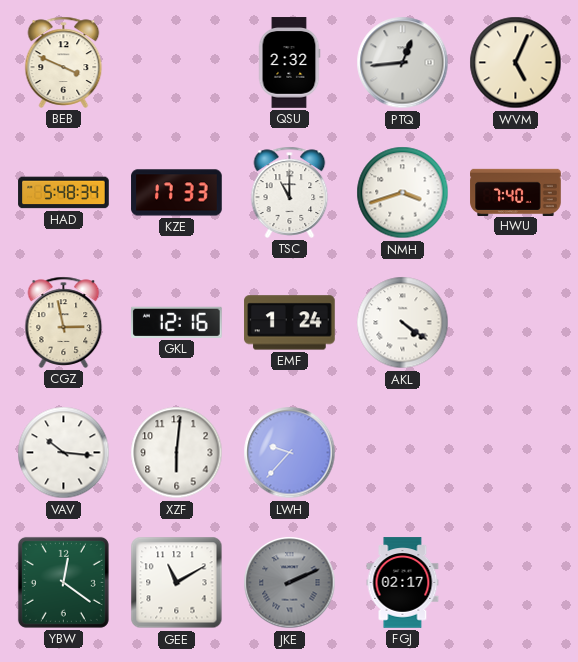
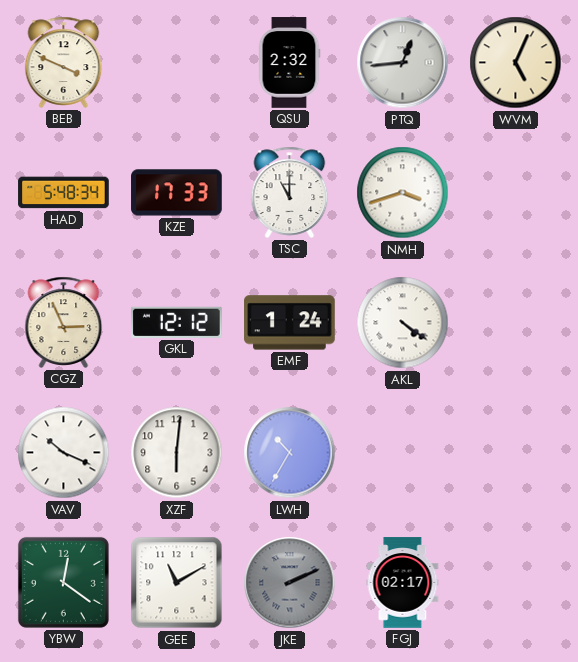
HWU: 7:40 -> none
CGZ: 2:58 -> 2:56
GKL: 12:16 -> 12:12
VAV: 10:16 -> 10:19
LWH: 9:37 -> 10:35
